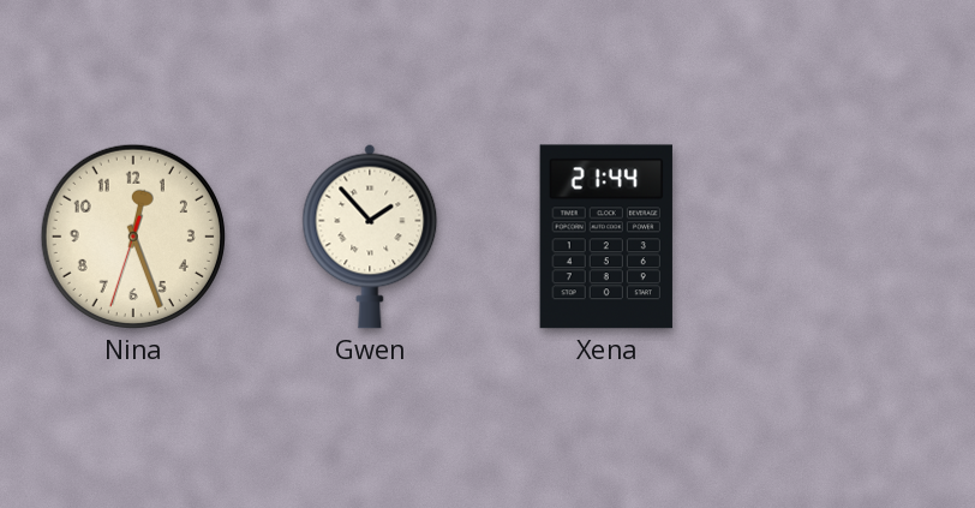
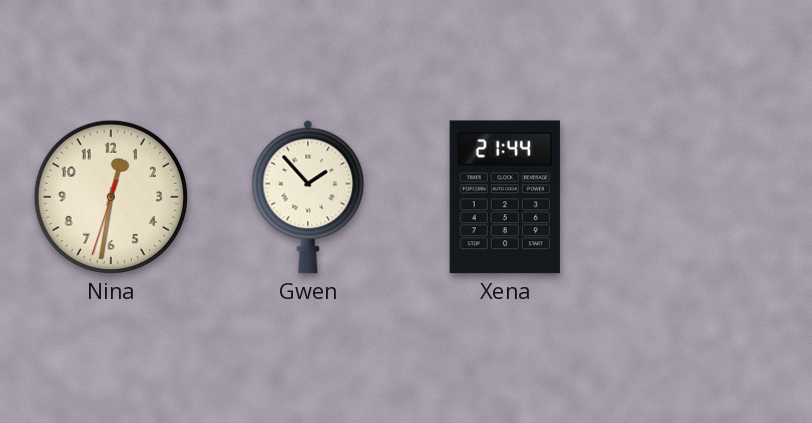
Nina: 12:26 -> 12:31
